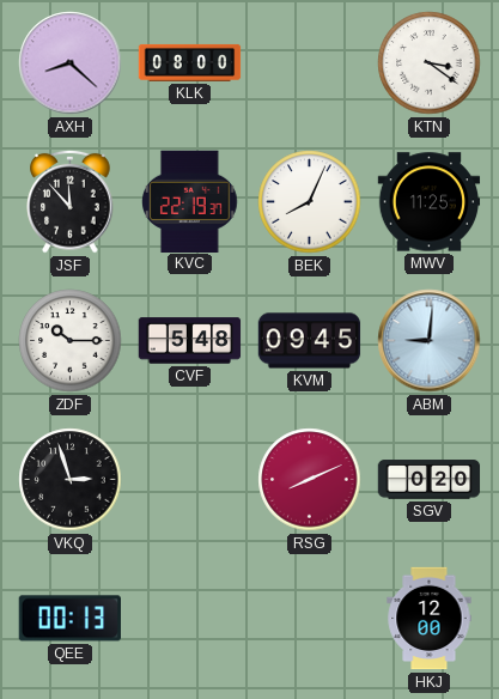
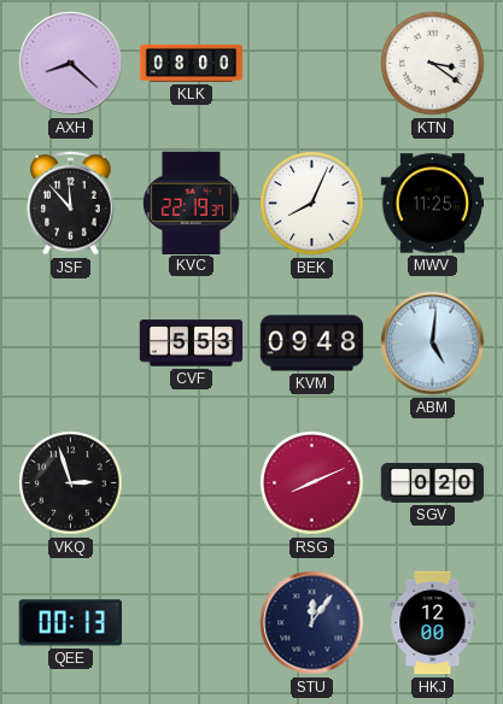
ZDF: 10:15 -> none
CVF: 5:48 -> 5:53
KVM: 09:45 -> 09:48
ABM: 9:01 -> 5:01
STU: none -> 12:06
